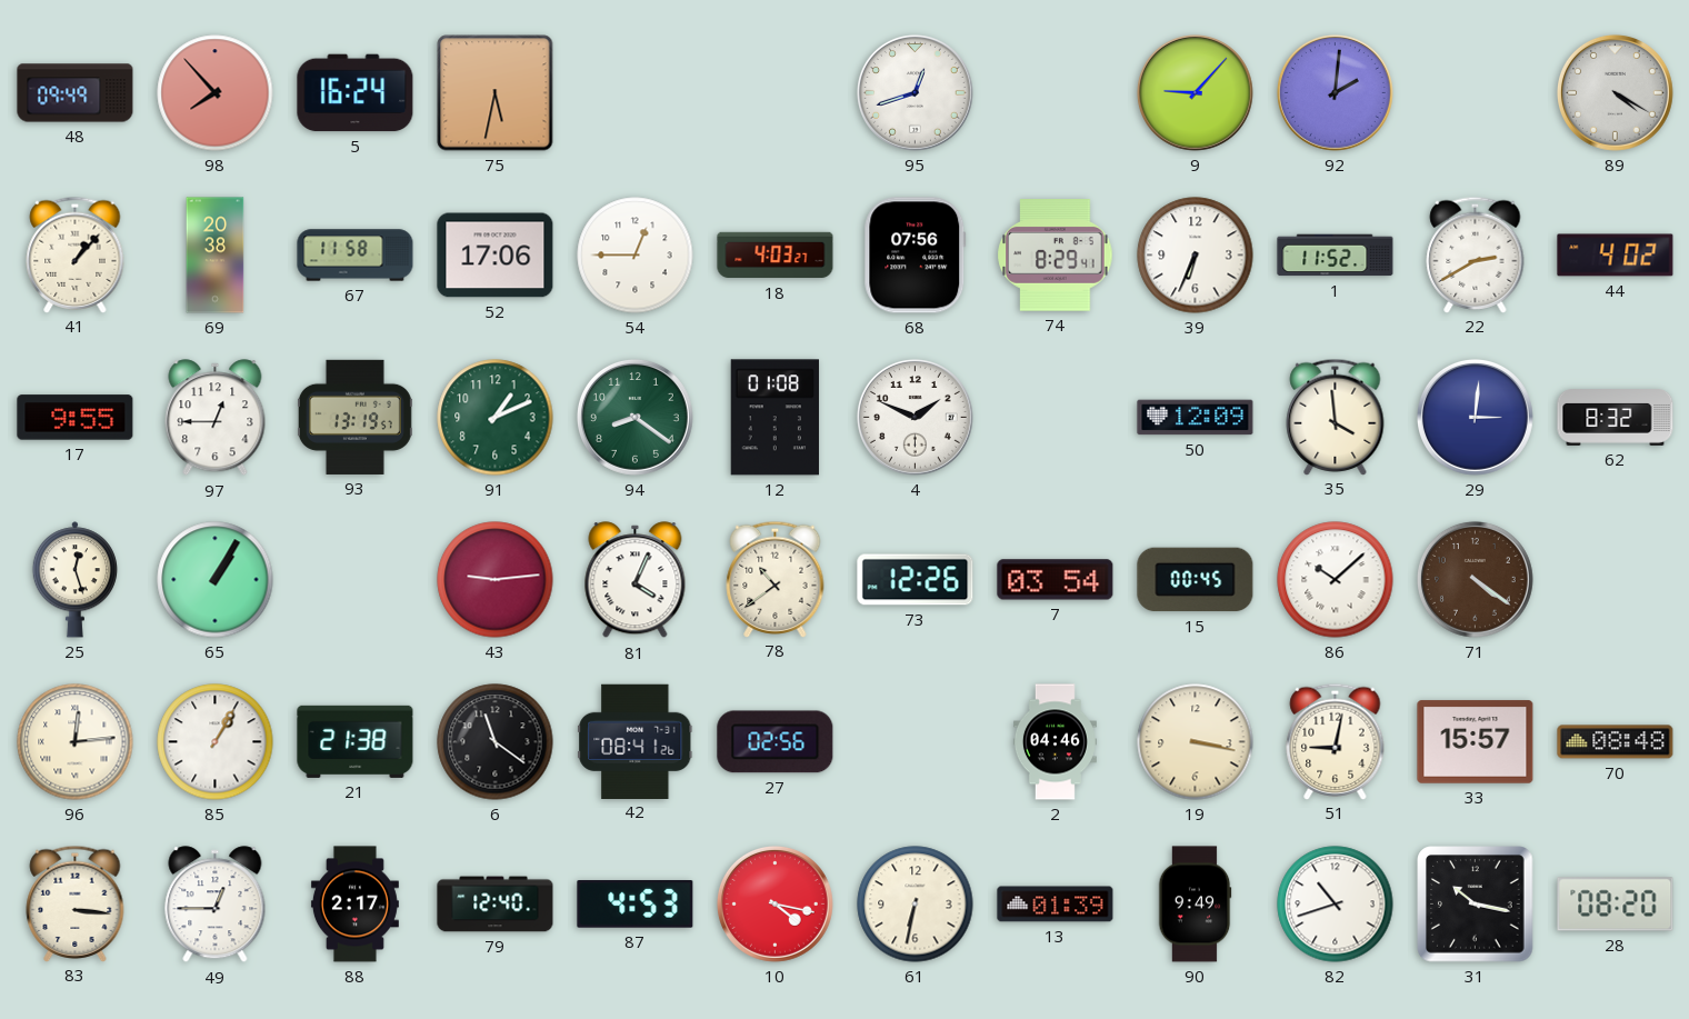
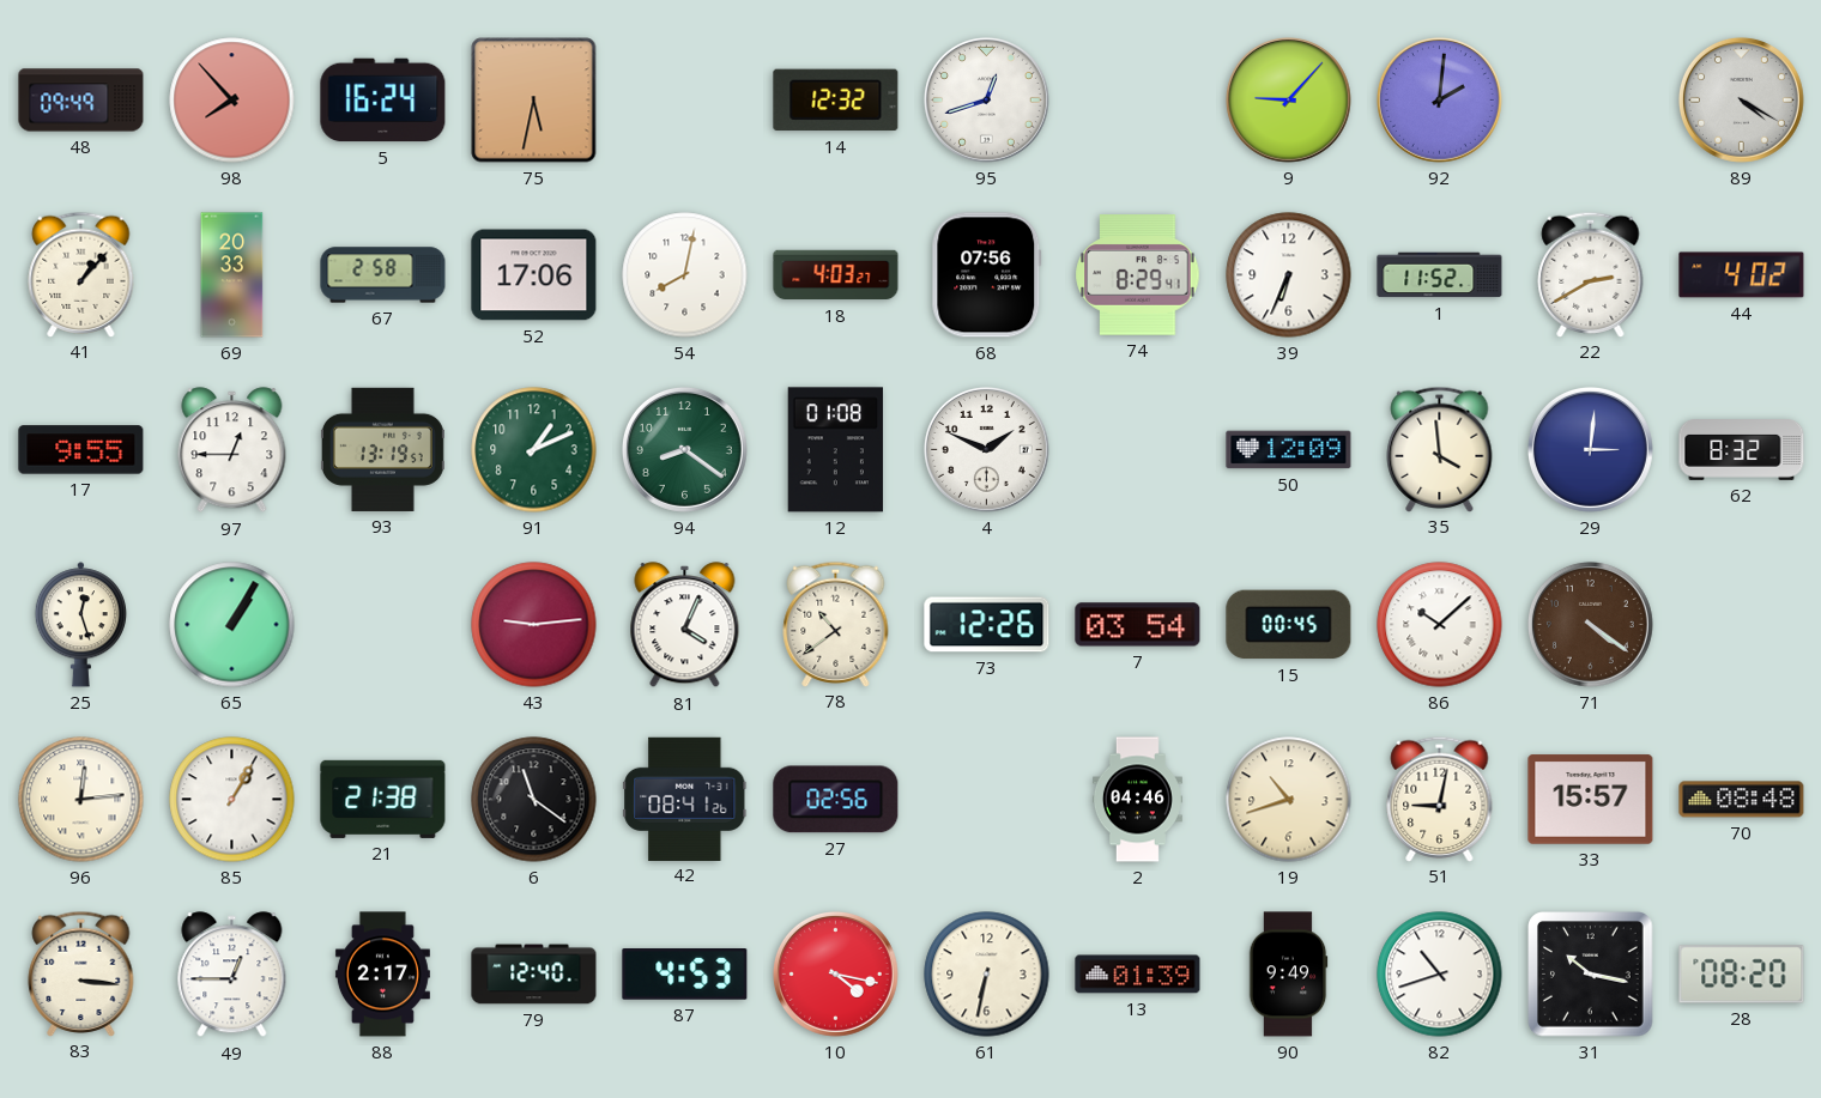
14: none -> 12:32
69: 20:38 -> 20:33
67: 11:58 -> 2:58
54: 12:45 -> 8:02
19: 3:17 -> 10:42
